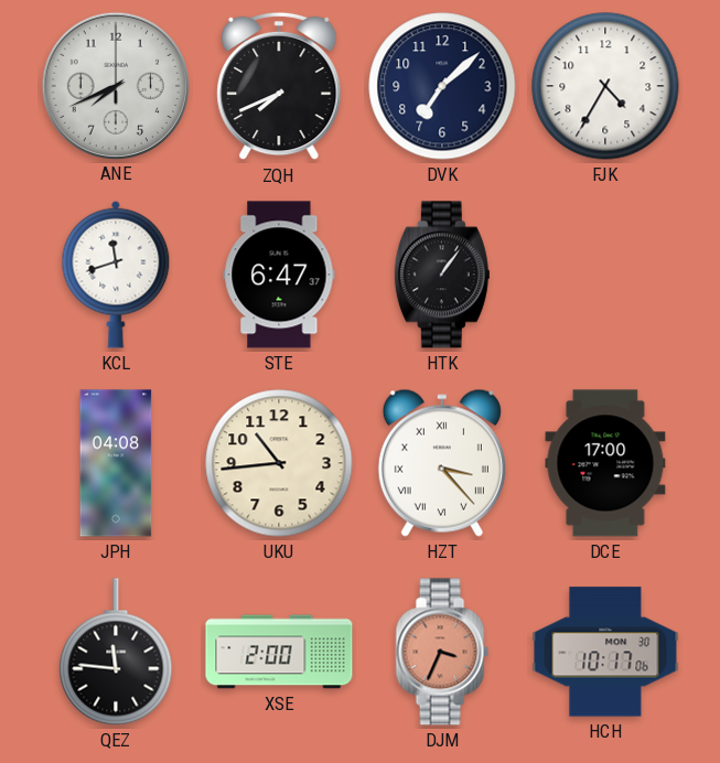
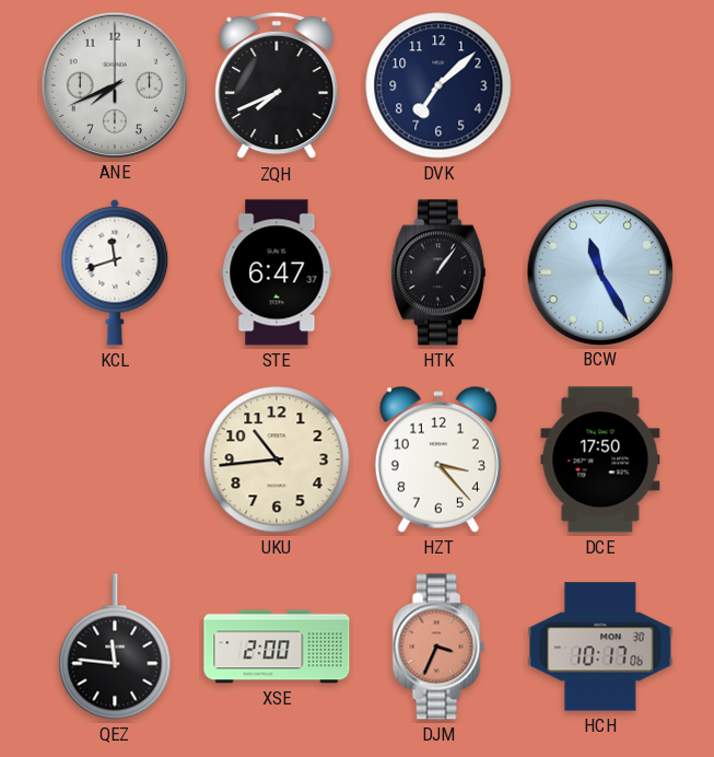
FJK: 4:35 -> none
BCW: none -> 11:25
JPH: 04:08 -> none
HZT numerals: Roman -> Arabic
DCE: 17:00 -> 17:50
